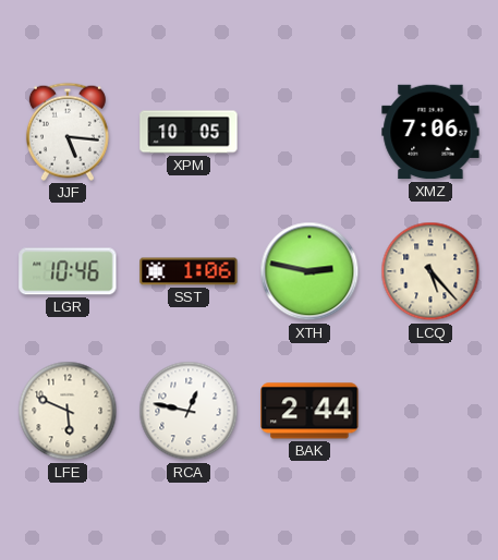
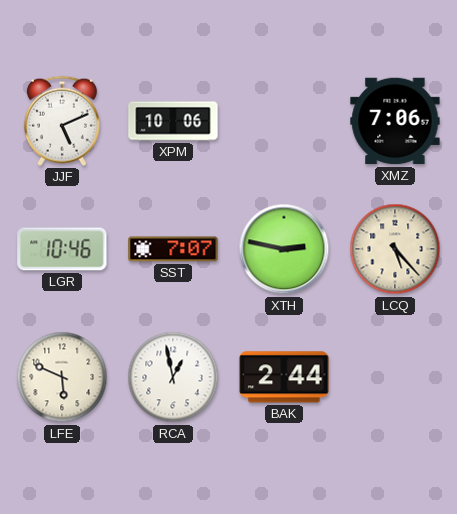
JJF: 5:16 -> 5:11
XPM: 10:05 -> 10:06
SST: 1:06 -> 7:07
RCA: 12:47 -> 12:58
